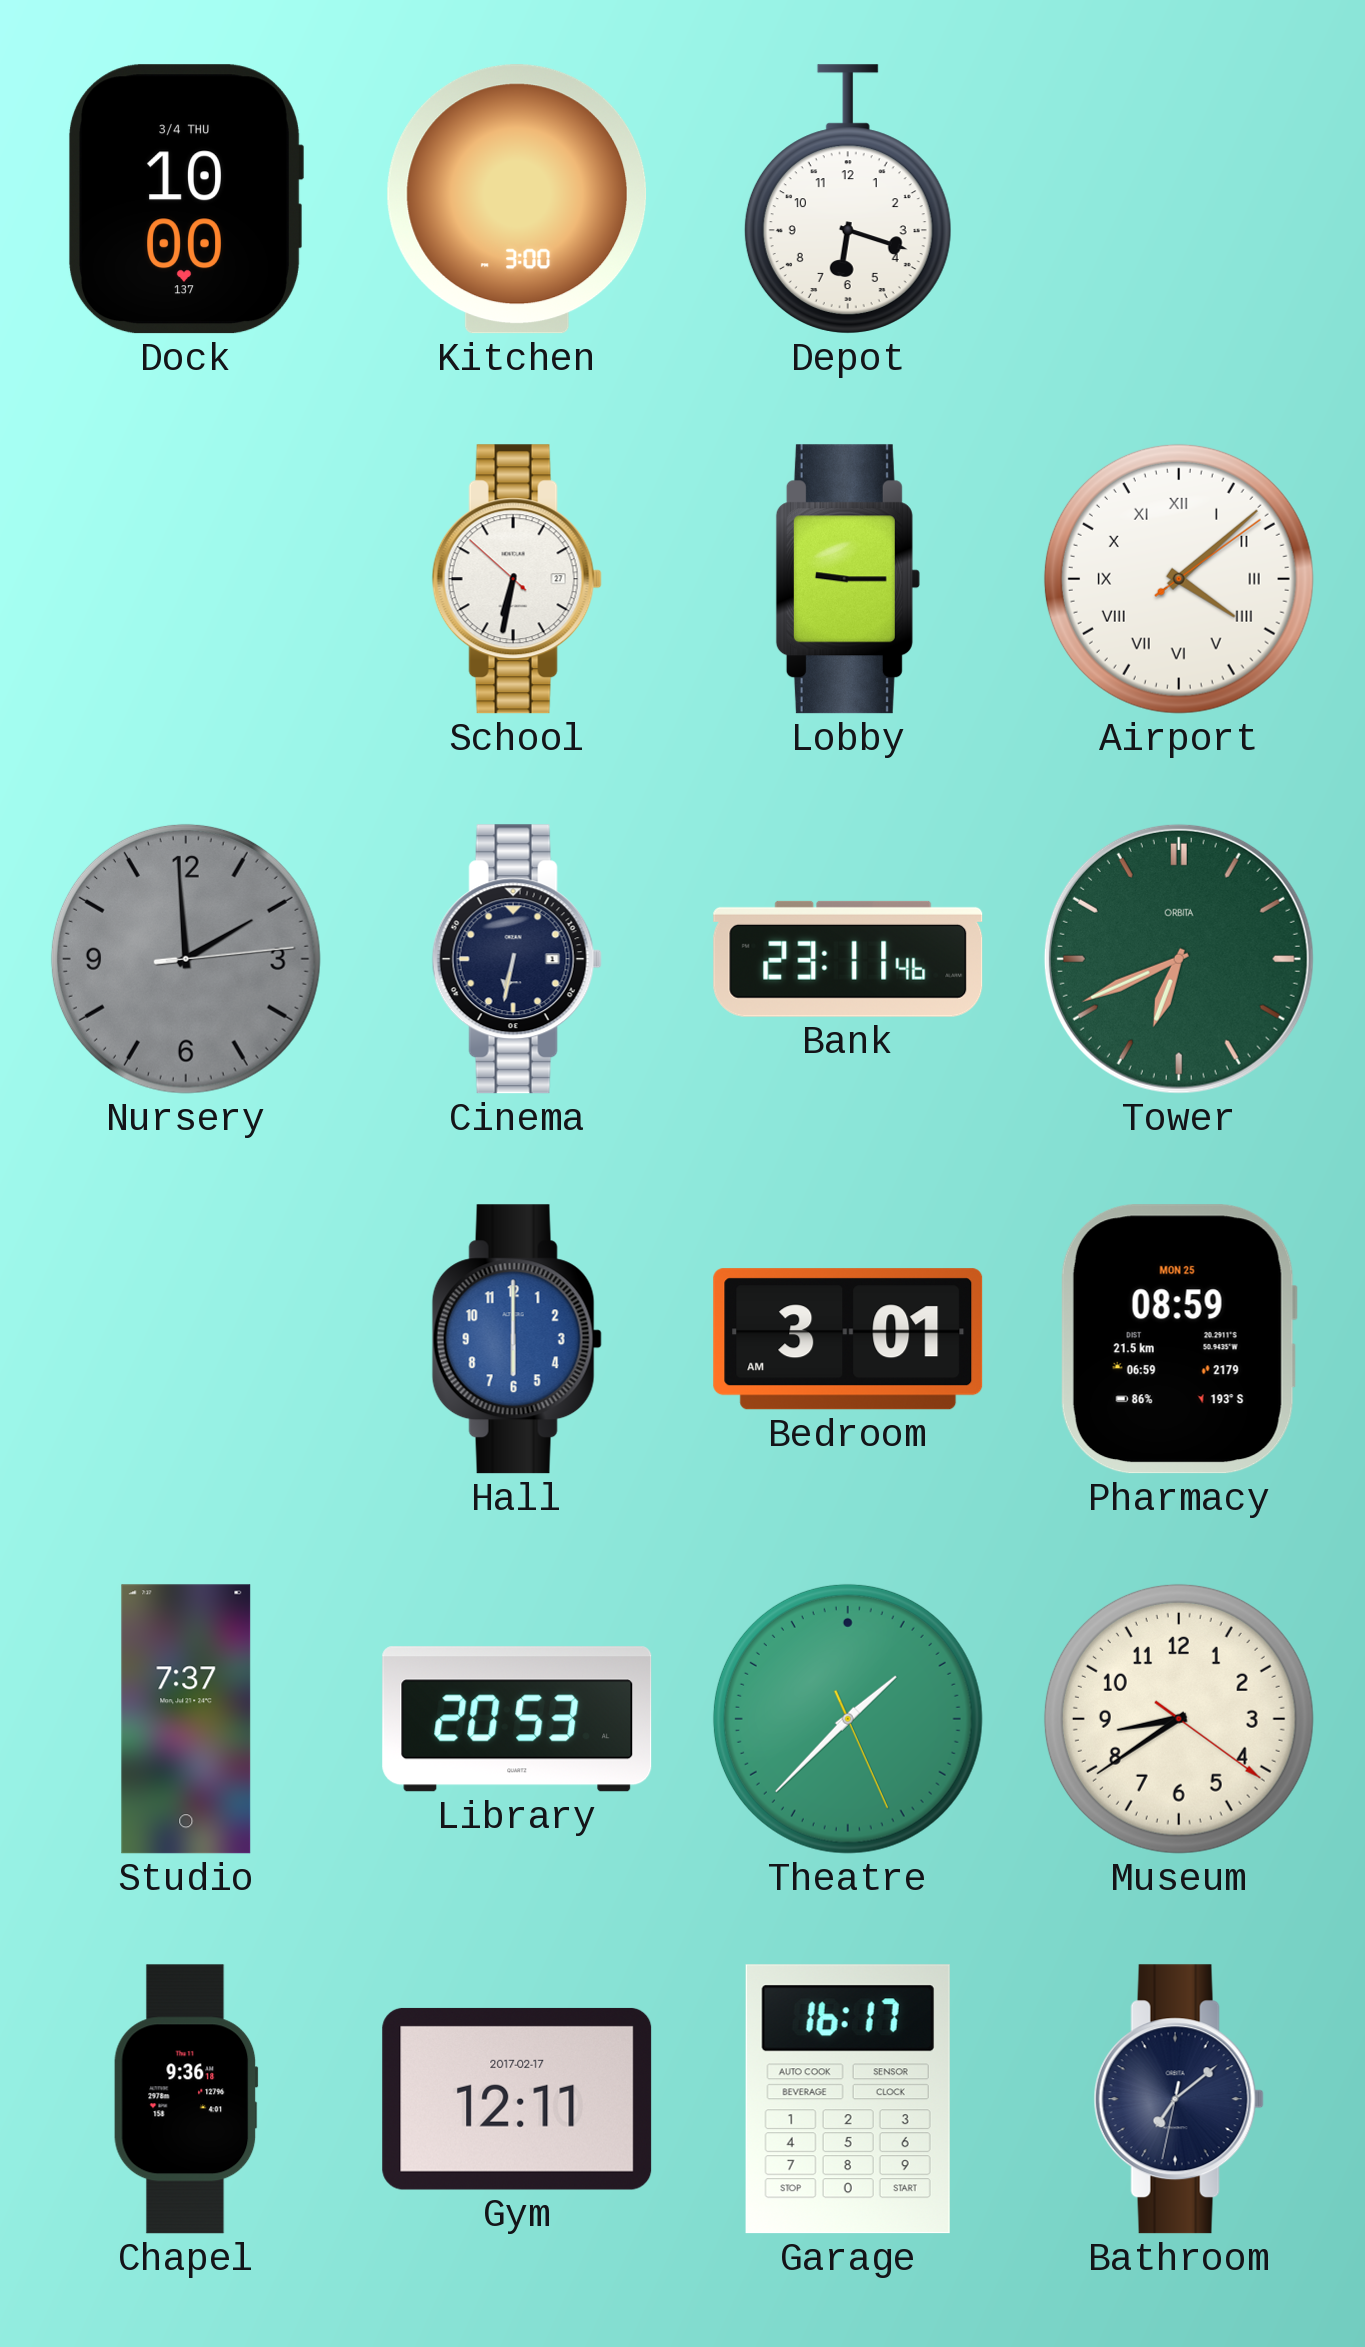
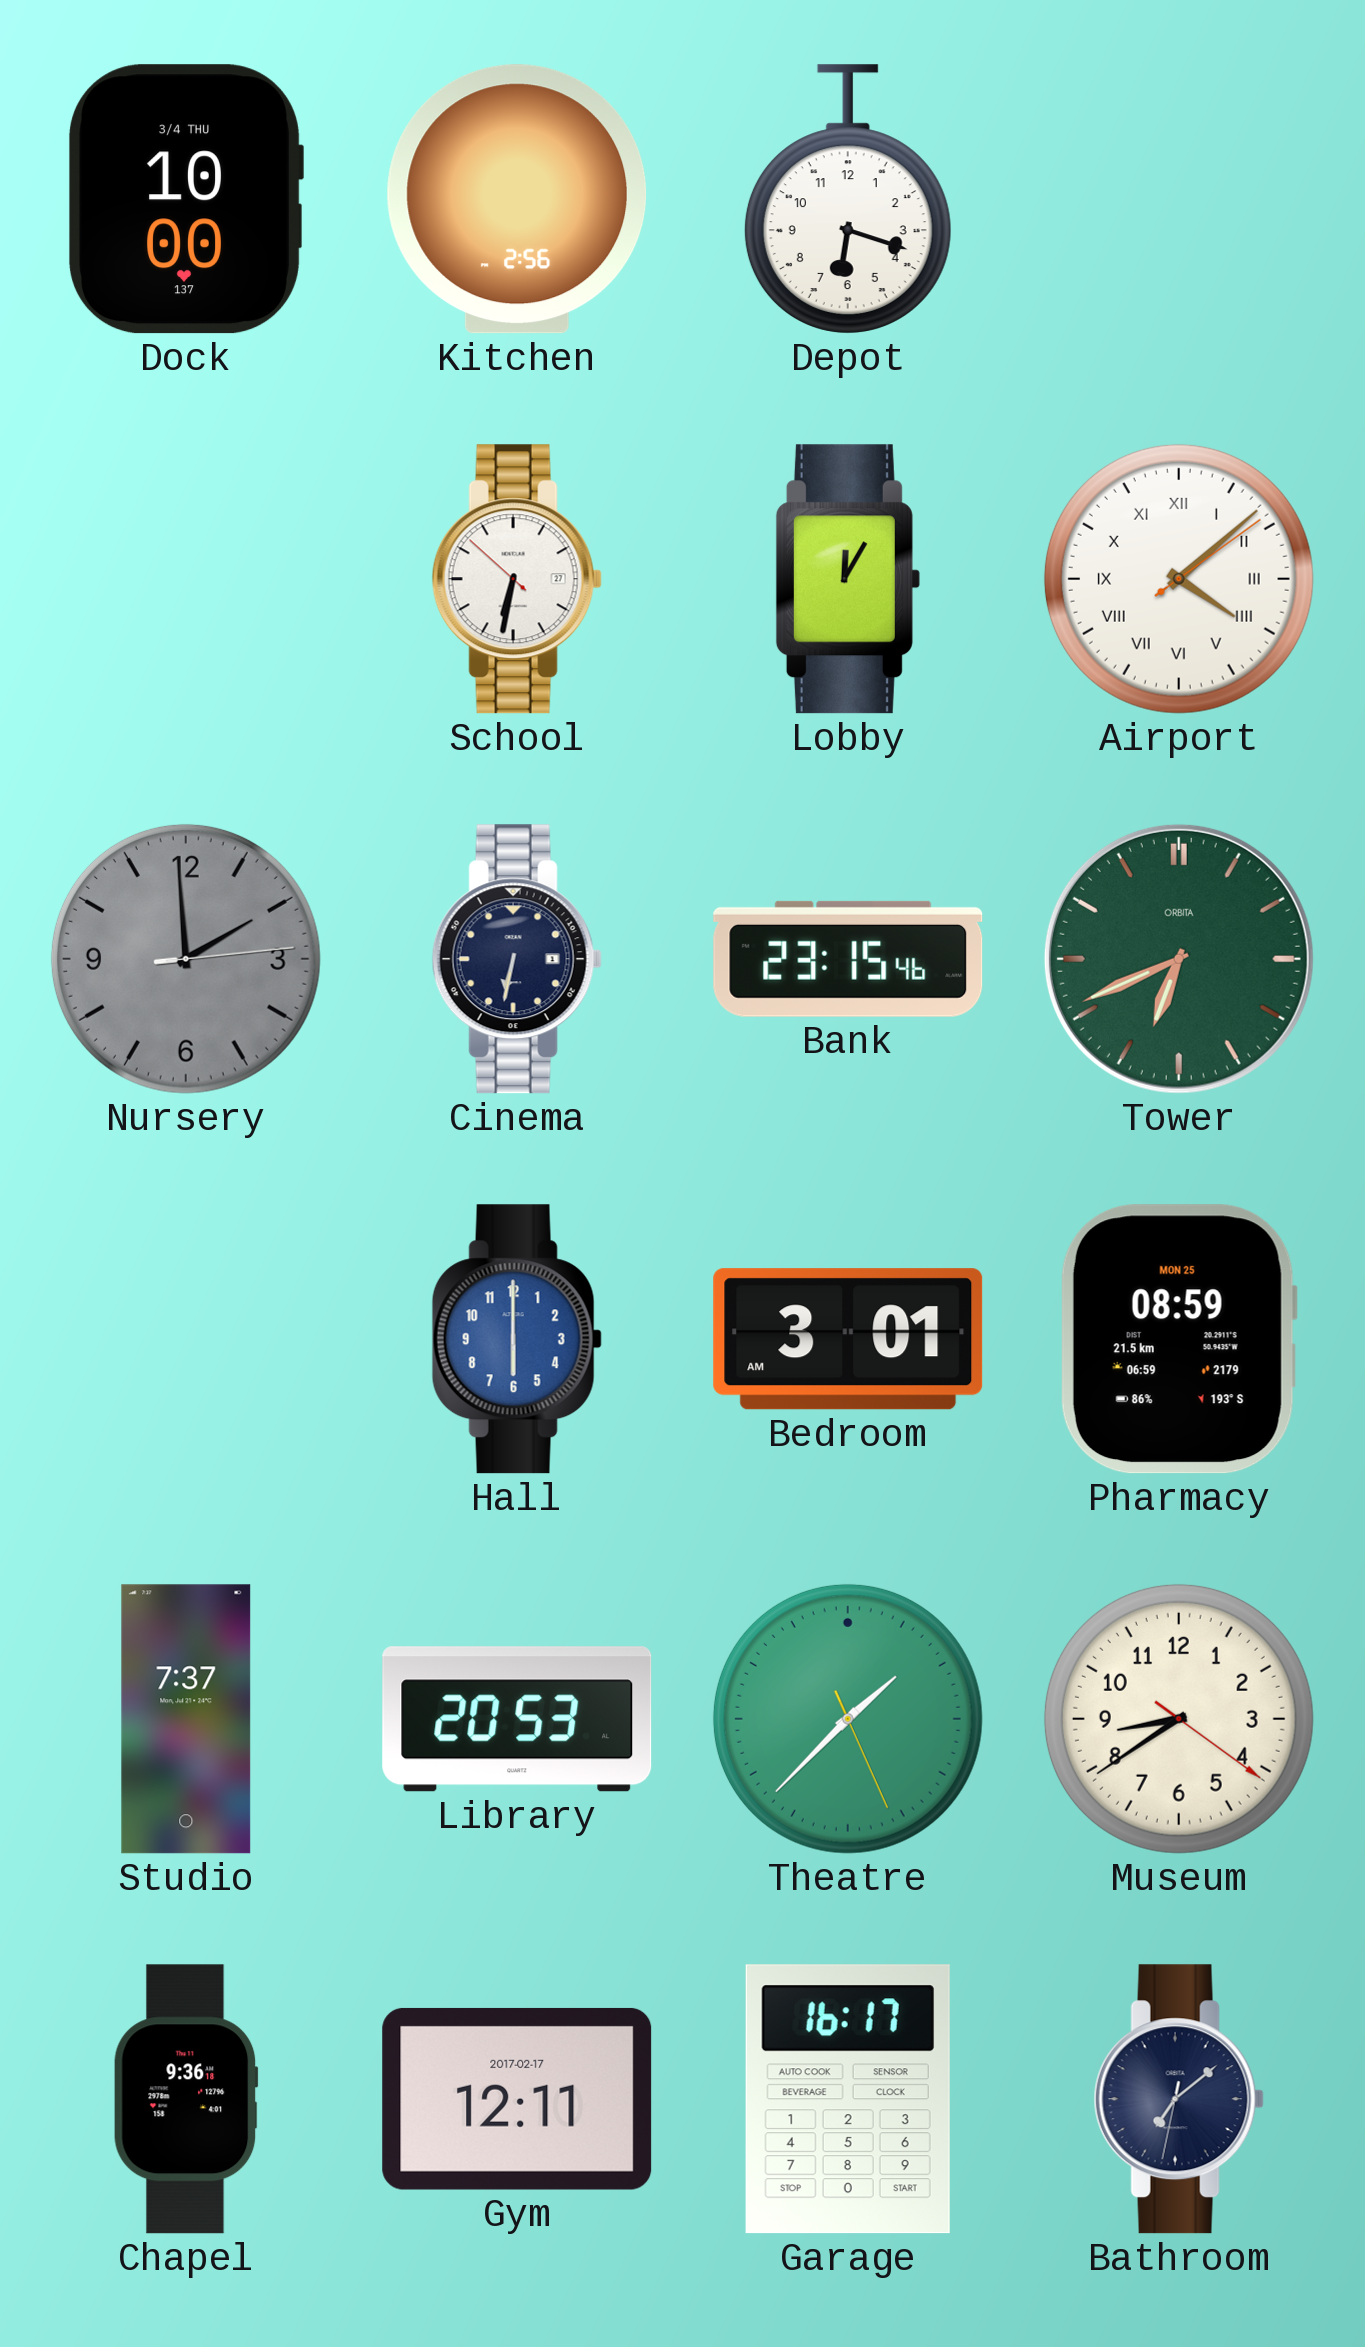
Kitchen: 3:00 -> 2:56
Lobby: 9:15 -> 12:05
Bank: 23:11 -> 23:15
